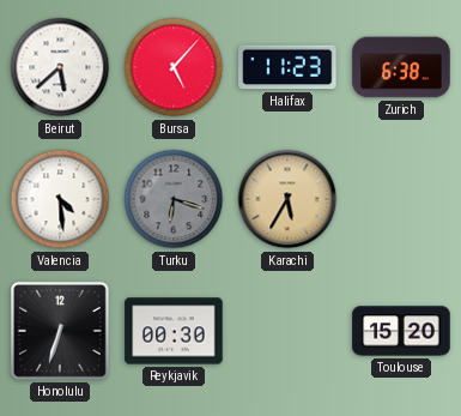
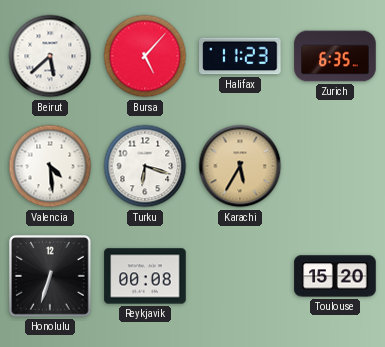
Zurich: 6:38 -> 6:35
Turku dial: grey -> white
Reykjavik: 00:30 -> 00:08
